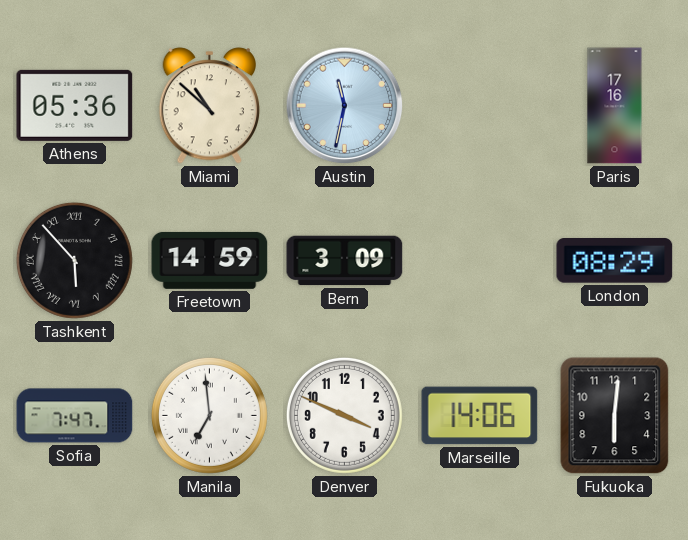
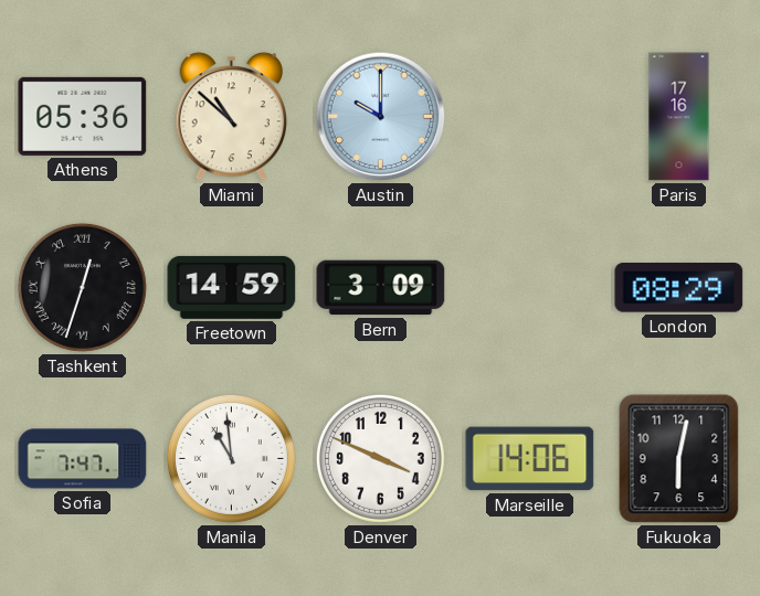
Austin: 11:32 -> 10:00
Tashkent: 5:53 -> 12:33
Manila: 6:59 -> 10:59
Fukuoka: 6:01 -> 6:02
